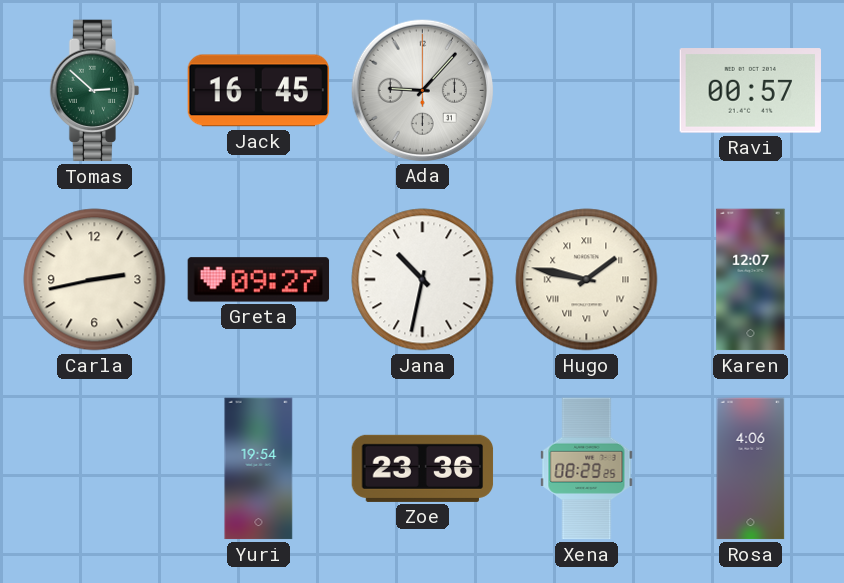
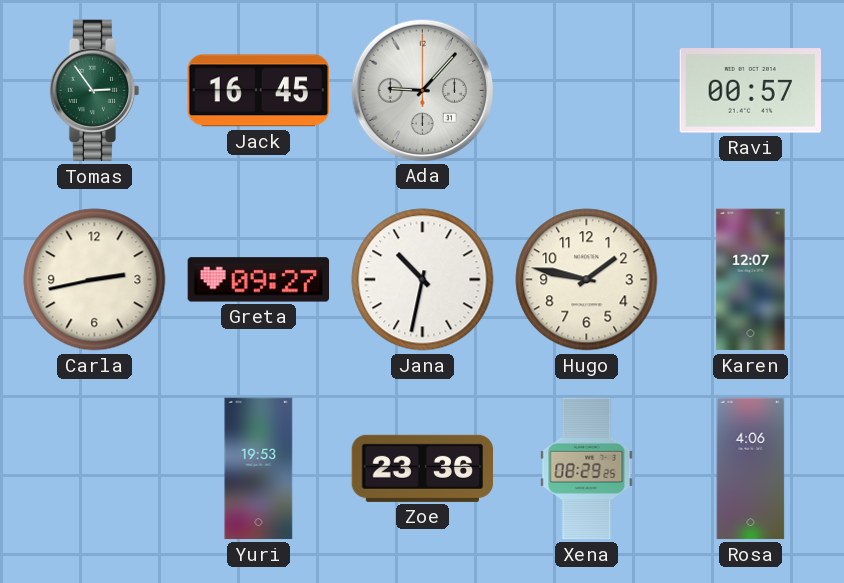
Tomas: 2:52 -> 2:54
Hugo numerals: Roman -> Arabic
Yuri: 19:54 -> 19:53
